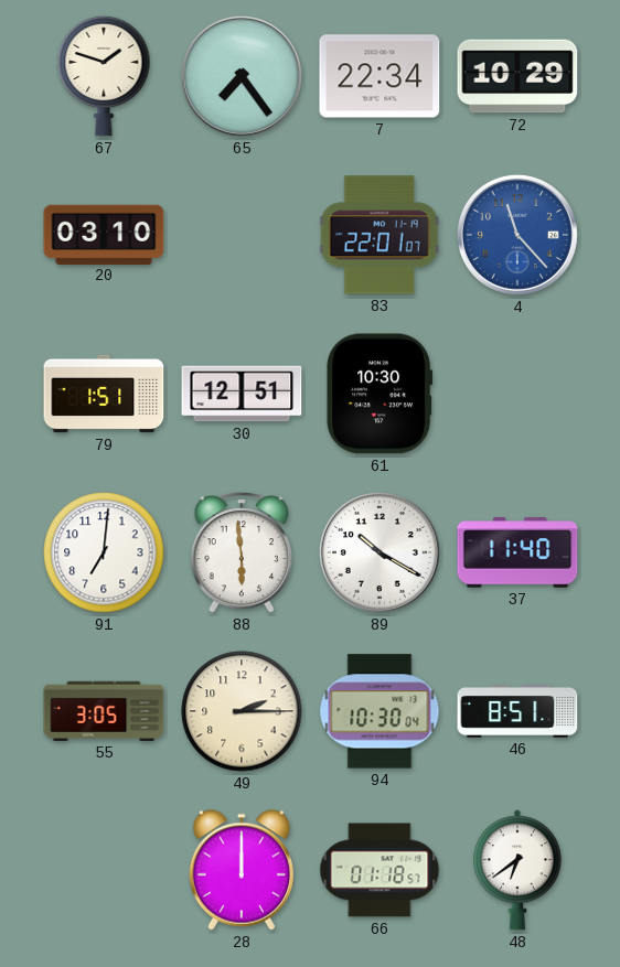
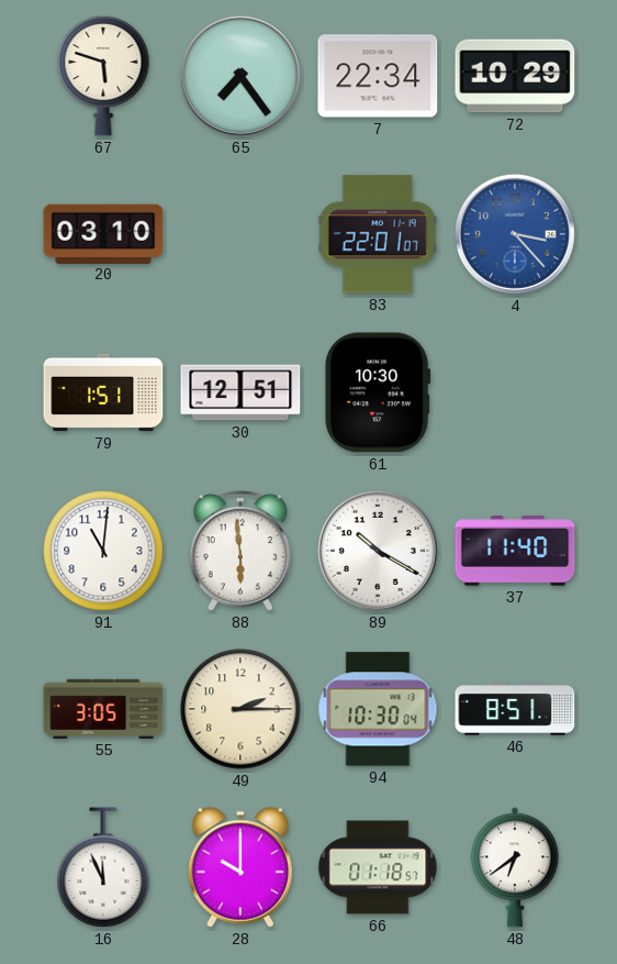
67: 1:48 -> 5:48
4: 11:23 -> 3:23
91: 7:01 -> 11:01
16: none -> 11:56
28: 12:00 -> 10:00
